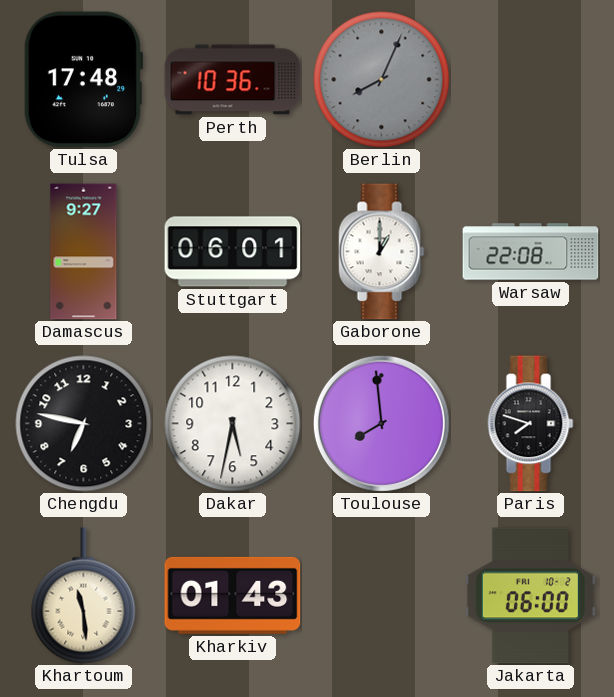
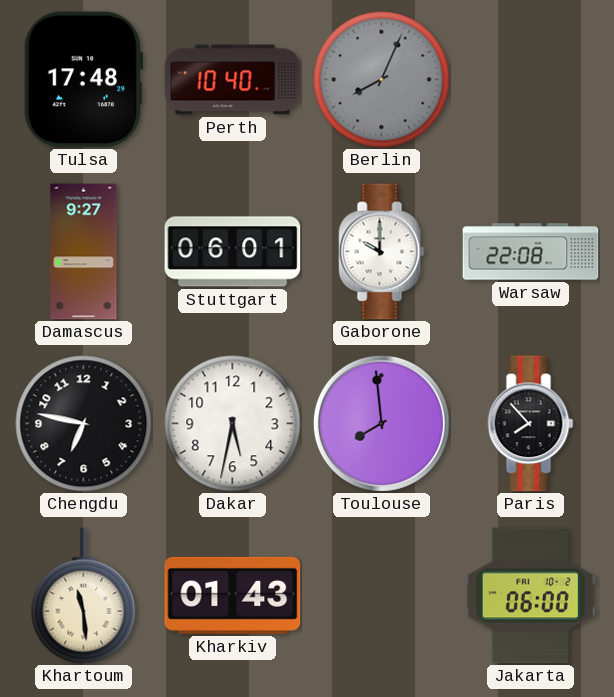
Perth: 10:36 -> 10:40
Gaborone: 1:00 -> 10:00
Paris: 7:48 -> 7:53
